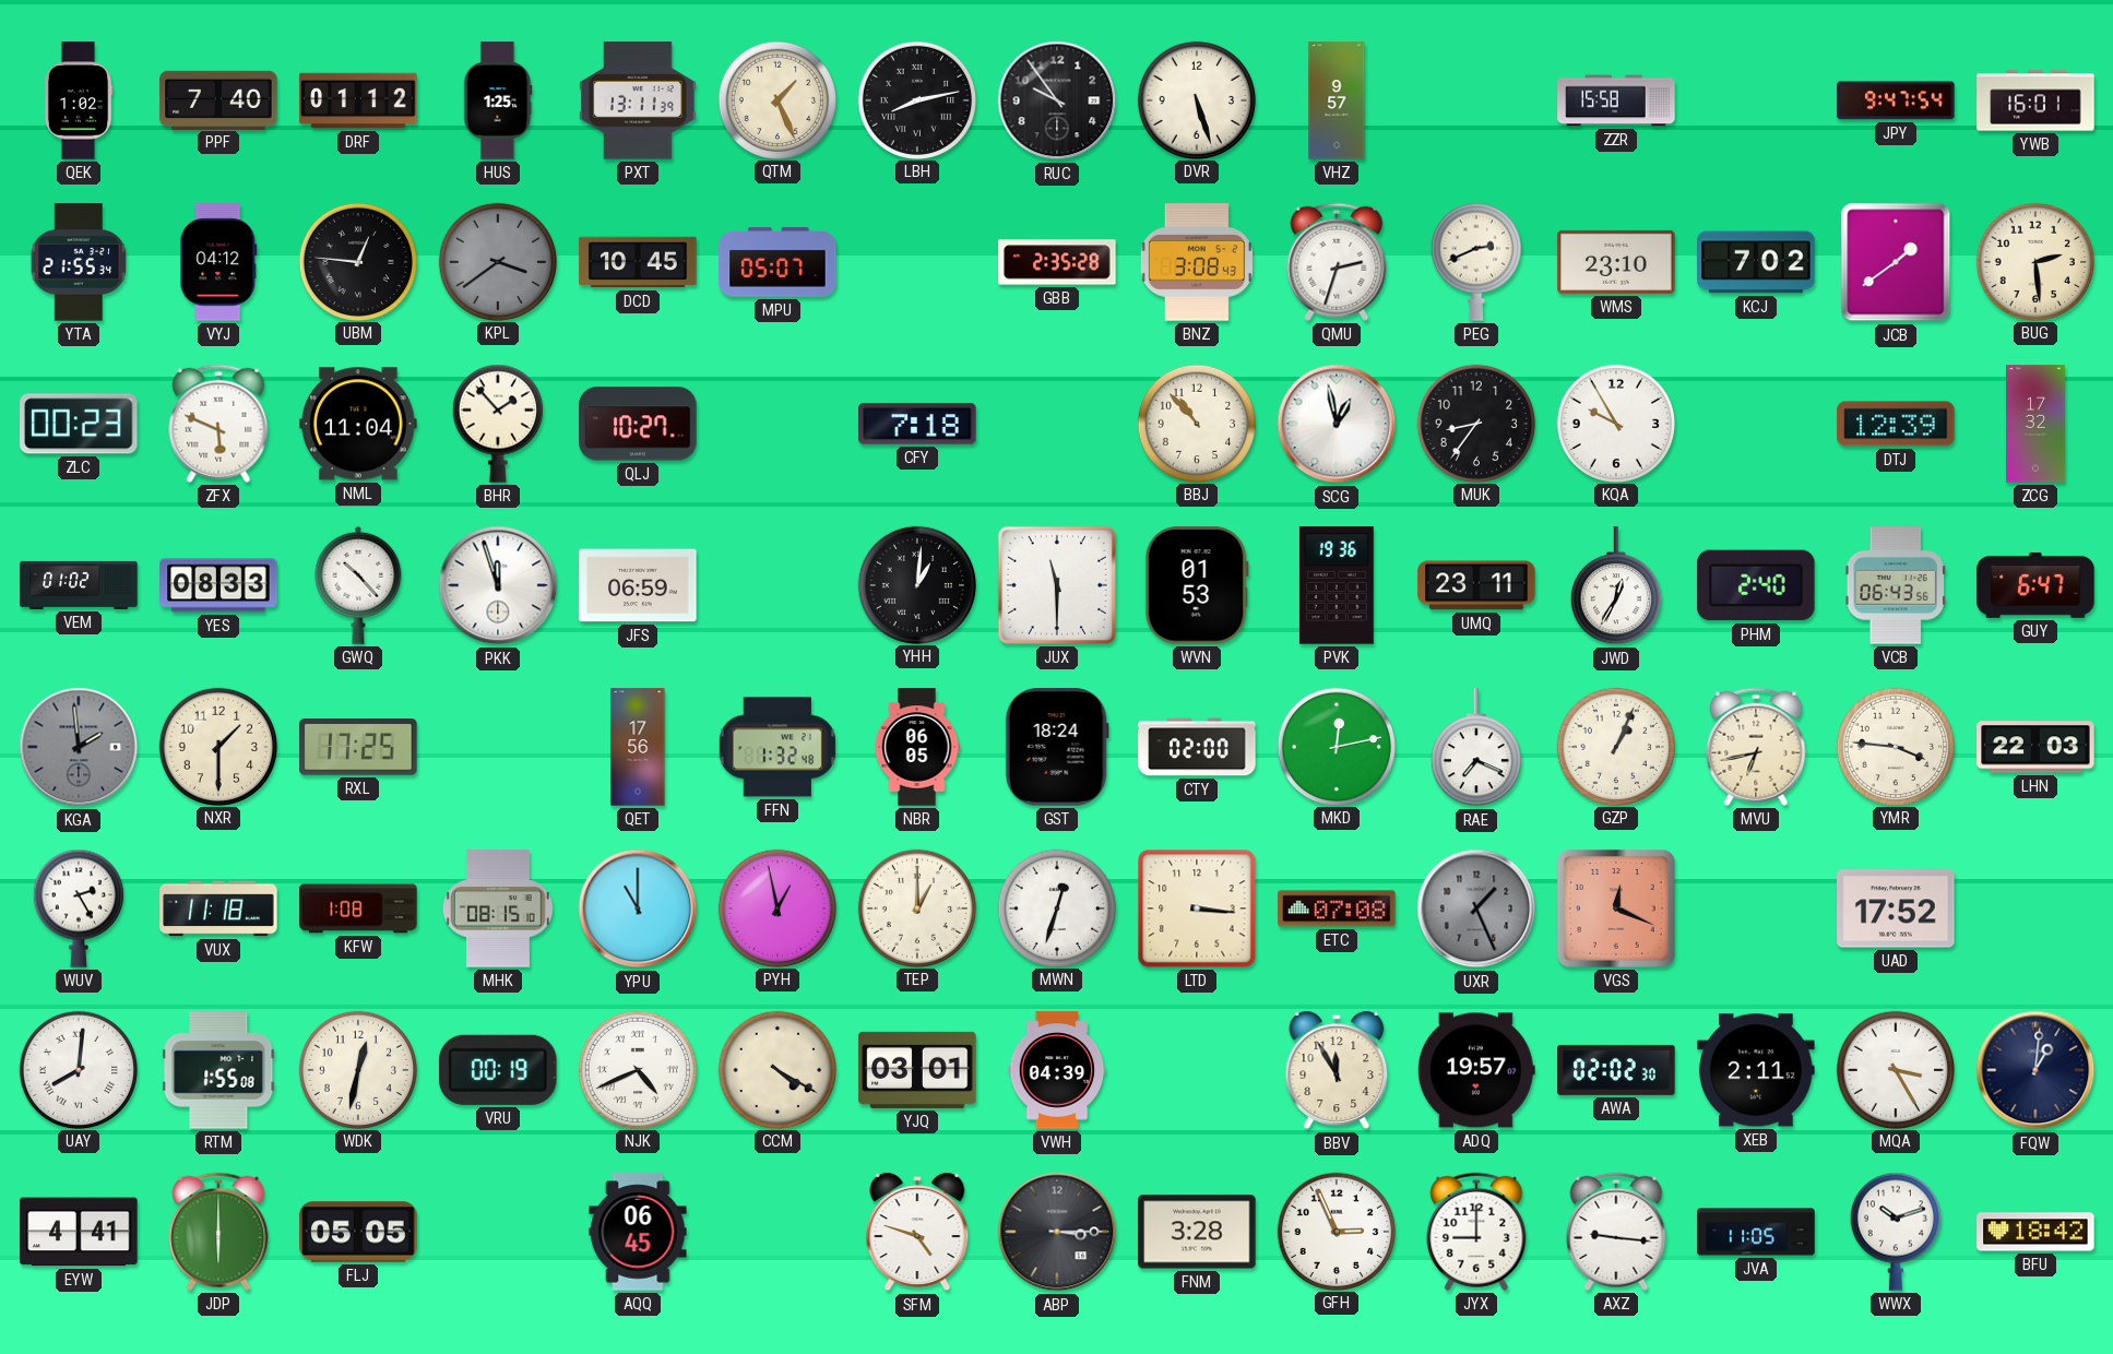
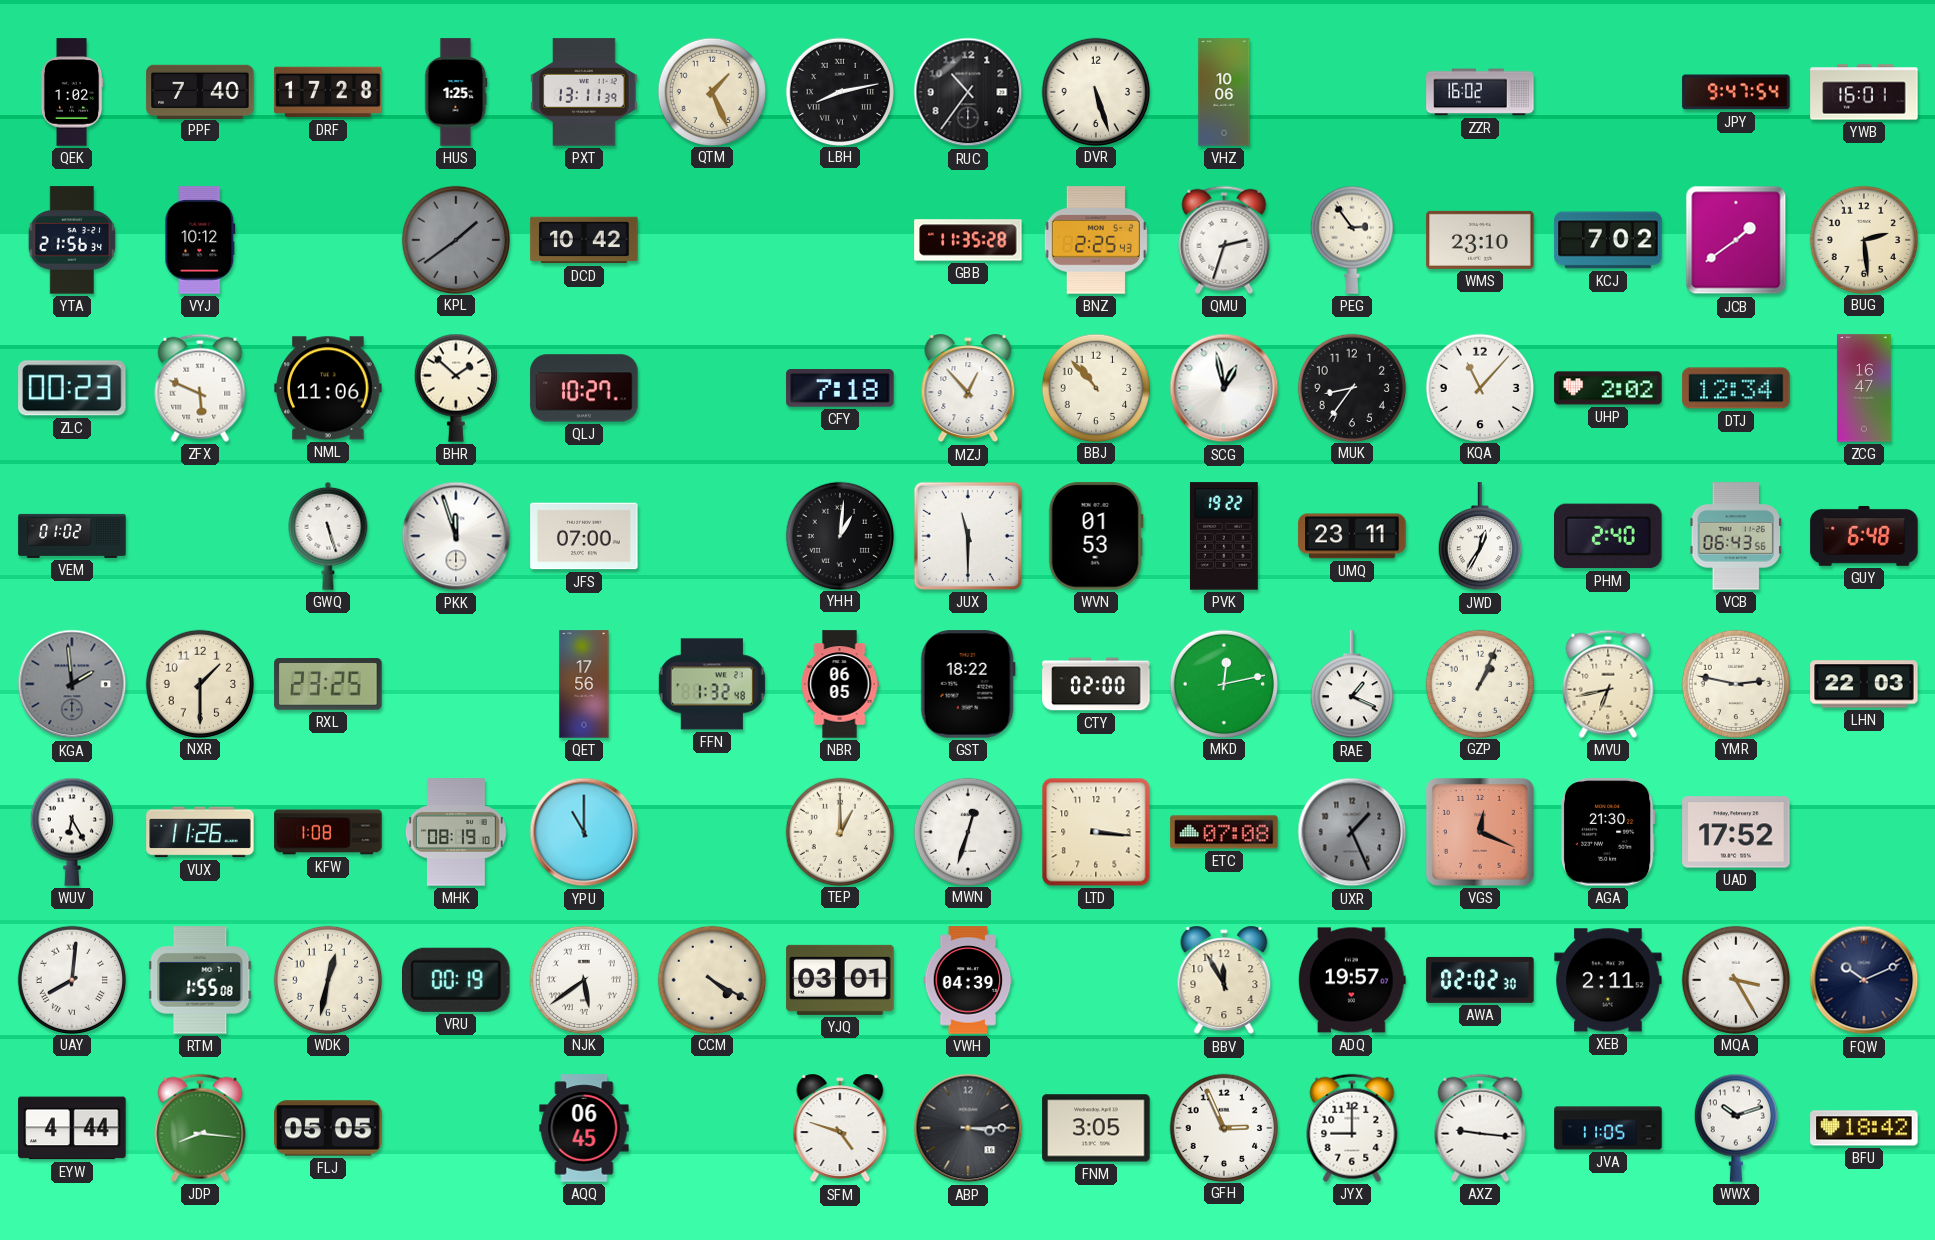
DRF: 01:12 -> 17:28
RUC: 9:54 -> 10:36
VHZ: 9:57 -> 10:06
ZZR: 15:58 -> 16:02
YTA: 21:55 -> 21:56
VYJ: 04:12 -> 10:12
UBM: 12:46 -> none
KPL: 3:39 -> 1:39
DCD: 10:45 -> 10:42
MPU: 05:07 -> none
GBB: 2:35 -> 11:35
BNZ: 3:08 -> 2:25
PEG: 2:41 -> 2:54
NML: 11:04 -> 11:06
BHR: 1:53 -> 1:52
MZJ: none -> 12:53
KQA: 9:55 -> 11:07
UHP: none -> 2:02
DTJ: 12:39 -> 12:34
ZCG: 17:32 -> 16:47
YES: 08:33 -> none
GWQ: 10:23 -> 5:27
JFS: 06:59 -> 07:00
PVK: 19:36 -> 19:22
GUY: 6:47 -> 6:48
RXL: 17:25 -> 23:25
GST: 18:24 -> 18:22
RAE: 7:19 -> 1:19
YMR: 3:46 -> 2:47
WUV: 2:25 -> 6:25
VUX: 11:18 -> 11:26
MHK: 08:15 -> 08:19
PYH: 12:58 -> none
AGA: none -> 21:30
NJK: 4:41 -> 5:39
FQW: 1:01 -> 10:11
EYW: 4:41 -> 4:44
JDP: 6:00 -> 8:16
FNM: 3:28 -> 3:05
